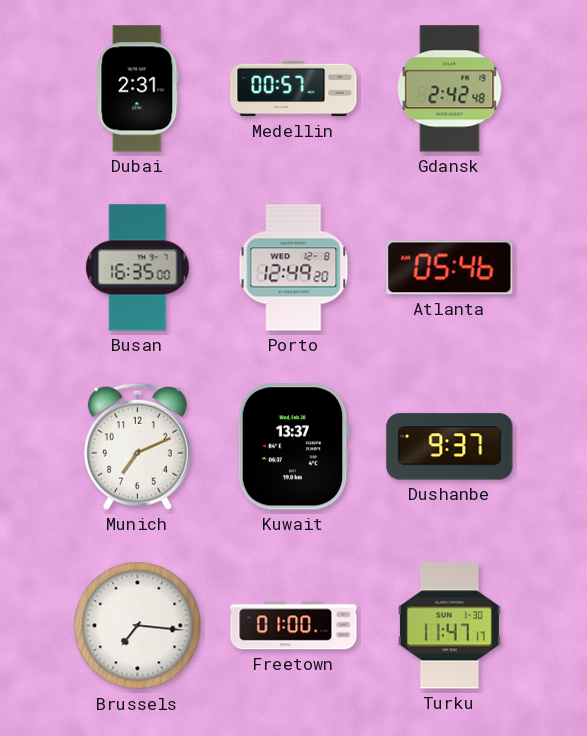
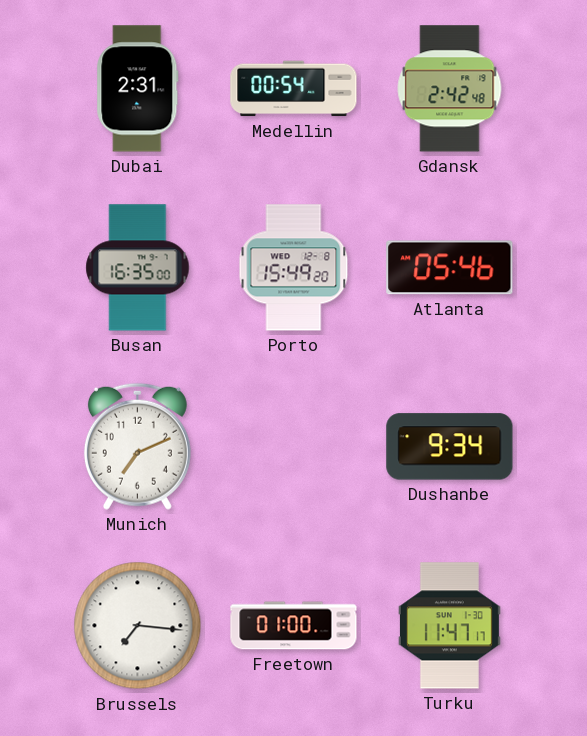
Medellin: 00:57 -> 00:54
Porto: 12:49 -> 15:49
Kuwait: 13:37 -> none
Dushanbe: 9:37 -> 9:34
